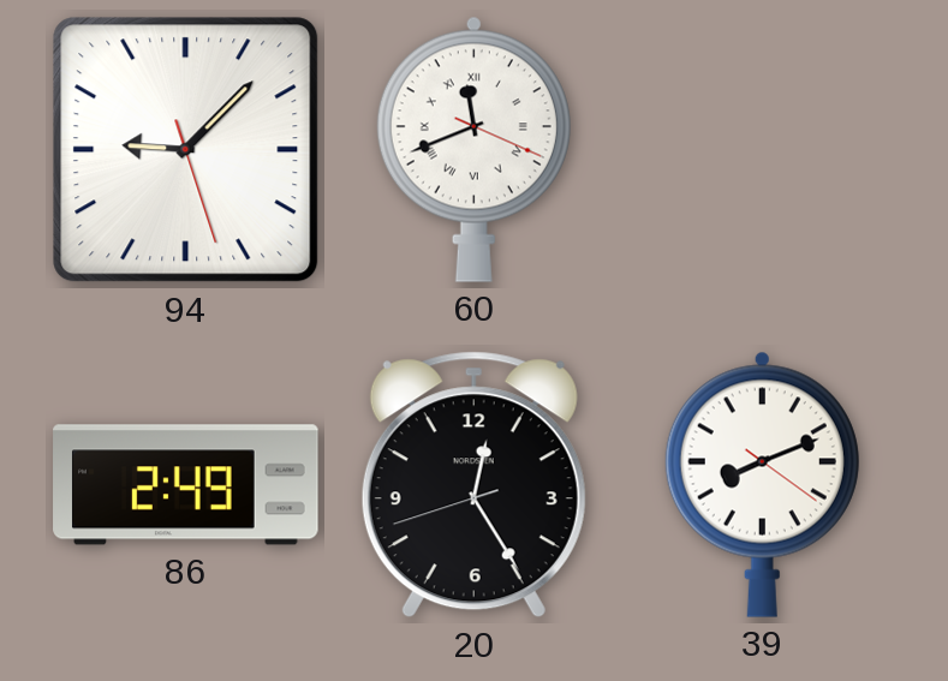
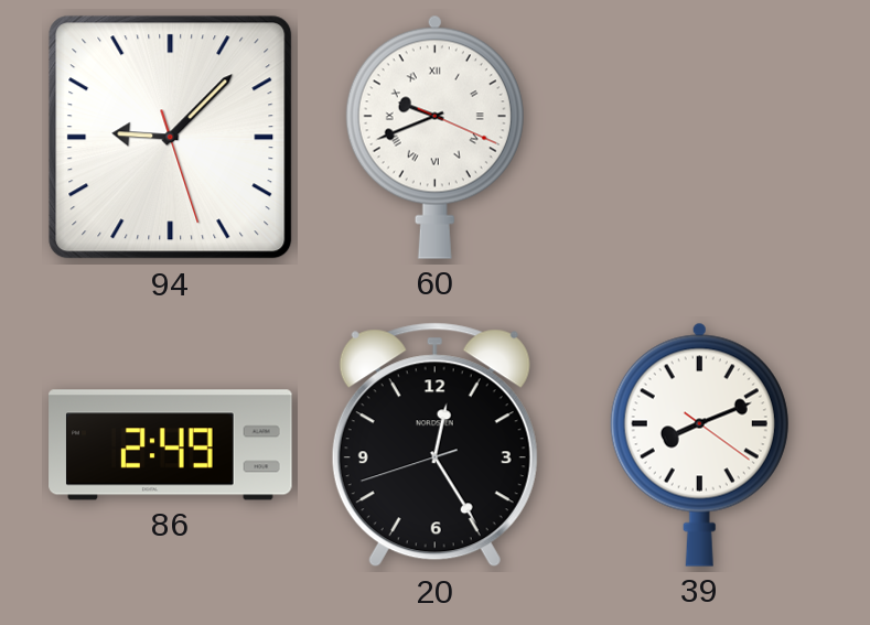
60: 11:41 -> 9:41
